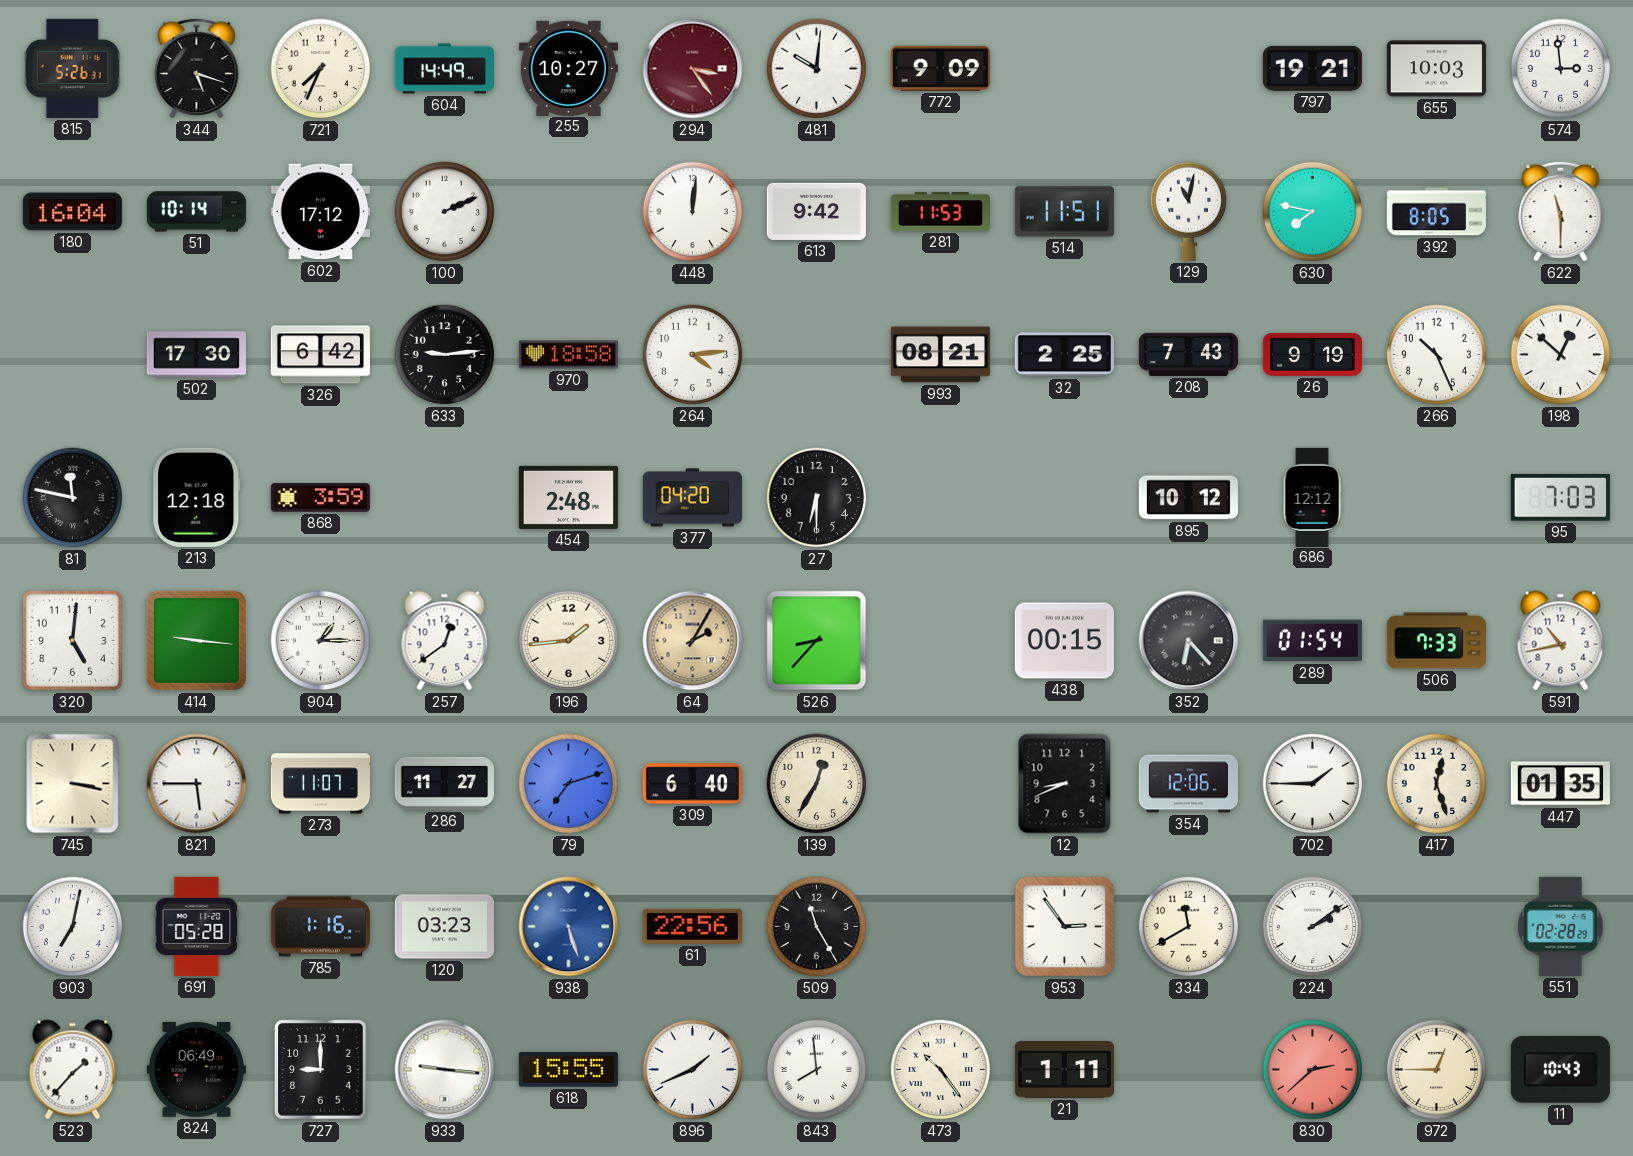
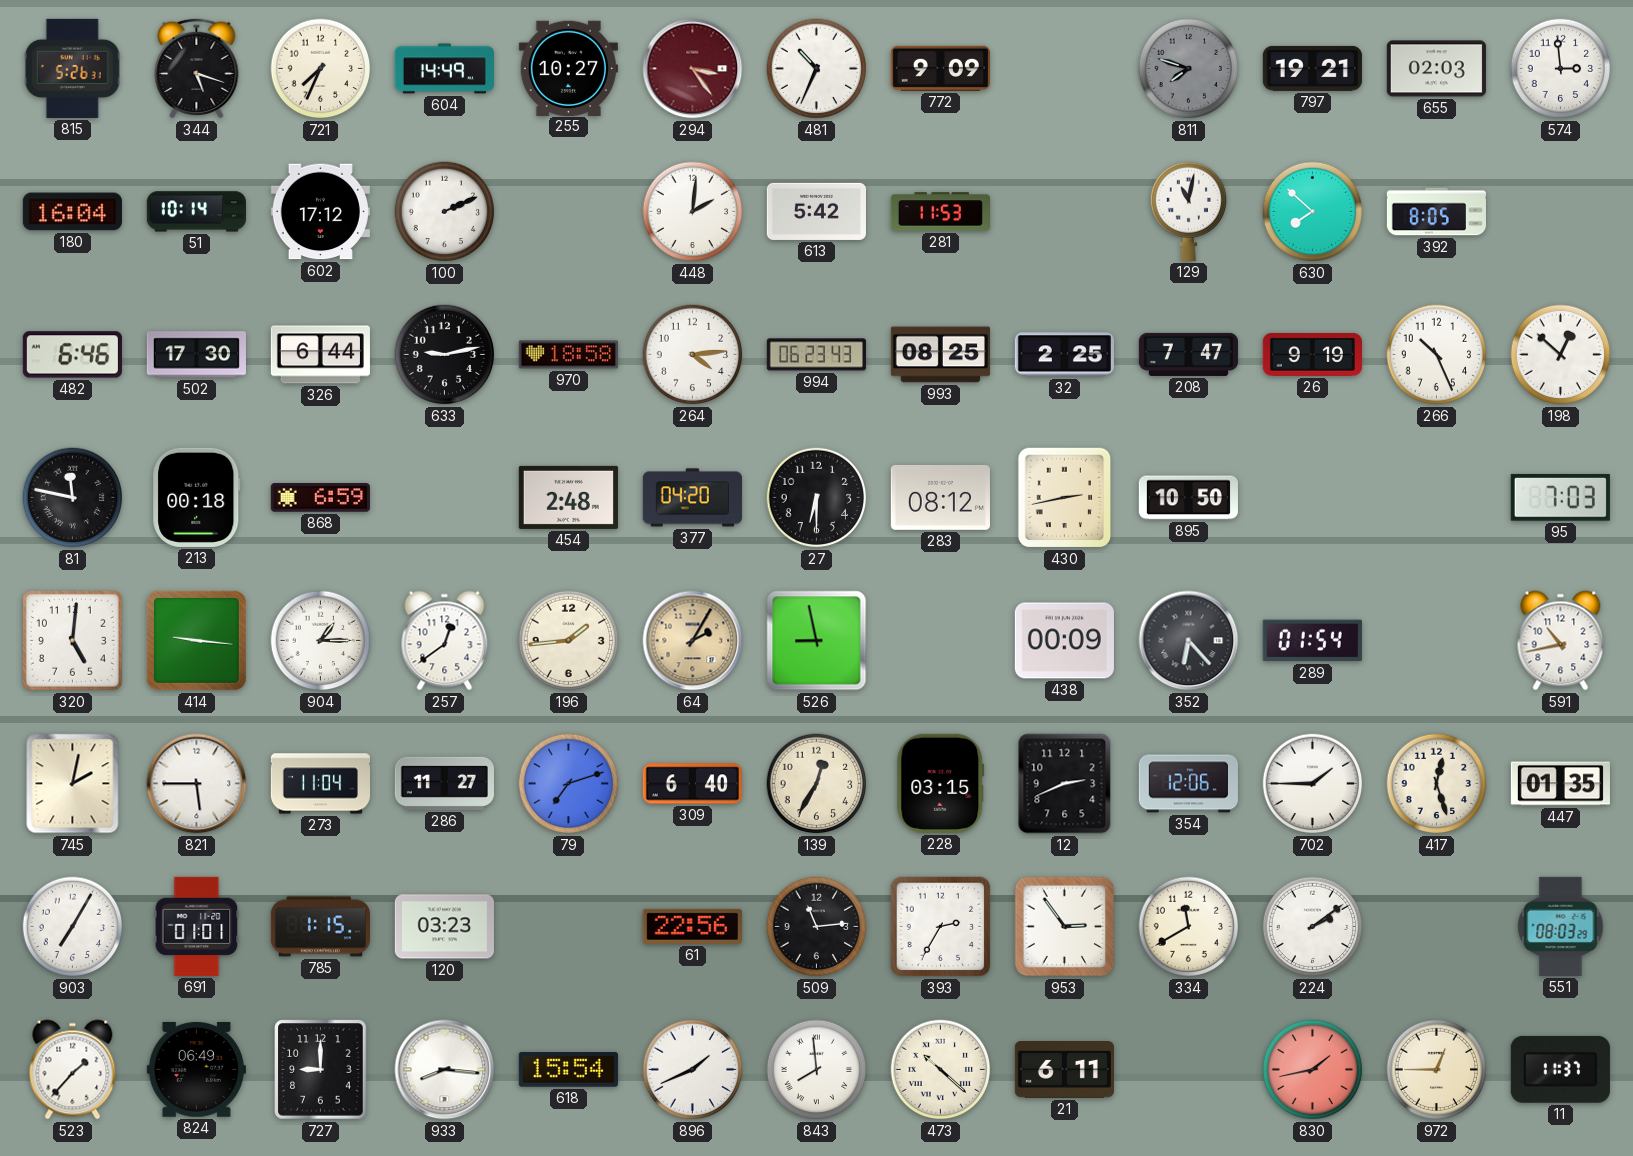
481: 10:01 -> 10:34
811: none -> 7:48
655: 10:03 -> 02:03
448: 12:01 -> 2:01
613: 9:42 -> 5:42
514: 11:51 -> none
630: 7:47 -> 7:52
622: 11:30 -> none
482: none -> 6:46
326: 6:42 -> 6:44
633: 9:14 -> 9:13
994: none -> 06:23
993: 08:21 -> 08:25
208: 7:43 -> 7:47
213: 12:18 -> 00:18
868: 3:59 -> 6:59
283: none -> 08:12
430: none -> 2:43
895: 10:12 -> 10:50
686: 12:12 -> none
526: 8:37 -> 8:58
438: 00:15 -> 00:09
506: 7:33 -> none
745: 3:17 -> 2:02
273: 11:07 -> 11:04
228: none -> 03:15
12: 8:41 -> 2:41
903: 7:02 -> 7:05
691: 05:28 -> 01:01
785: 1:16 -> 1:15
938: 5:27 -> none
509: 11:25 -> 11:14
393: none -> 2:35
551: 02:28 -> 08:03
933: 9:16 -> 8:16
618: 15:55 -> 15:54
473: 10:24 -> 10:22
21: 1:11 -> 6:11
830: 2:38 -> 1:43
11: 10:43 -> 11:37
